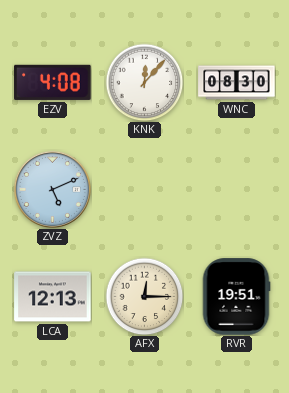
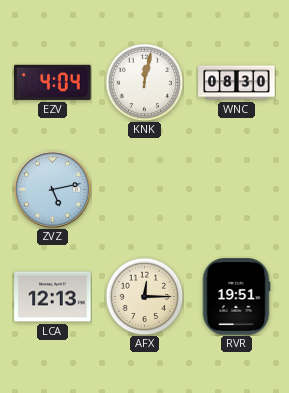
EZV: 4:08 -> 4:04
KNK: 12:07 -> 12:02
ZVZ: 5:11 -> 5:13
